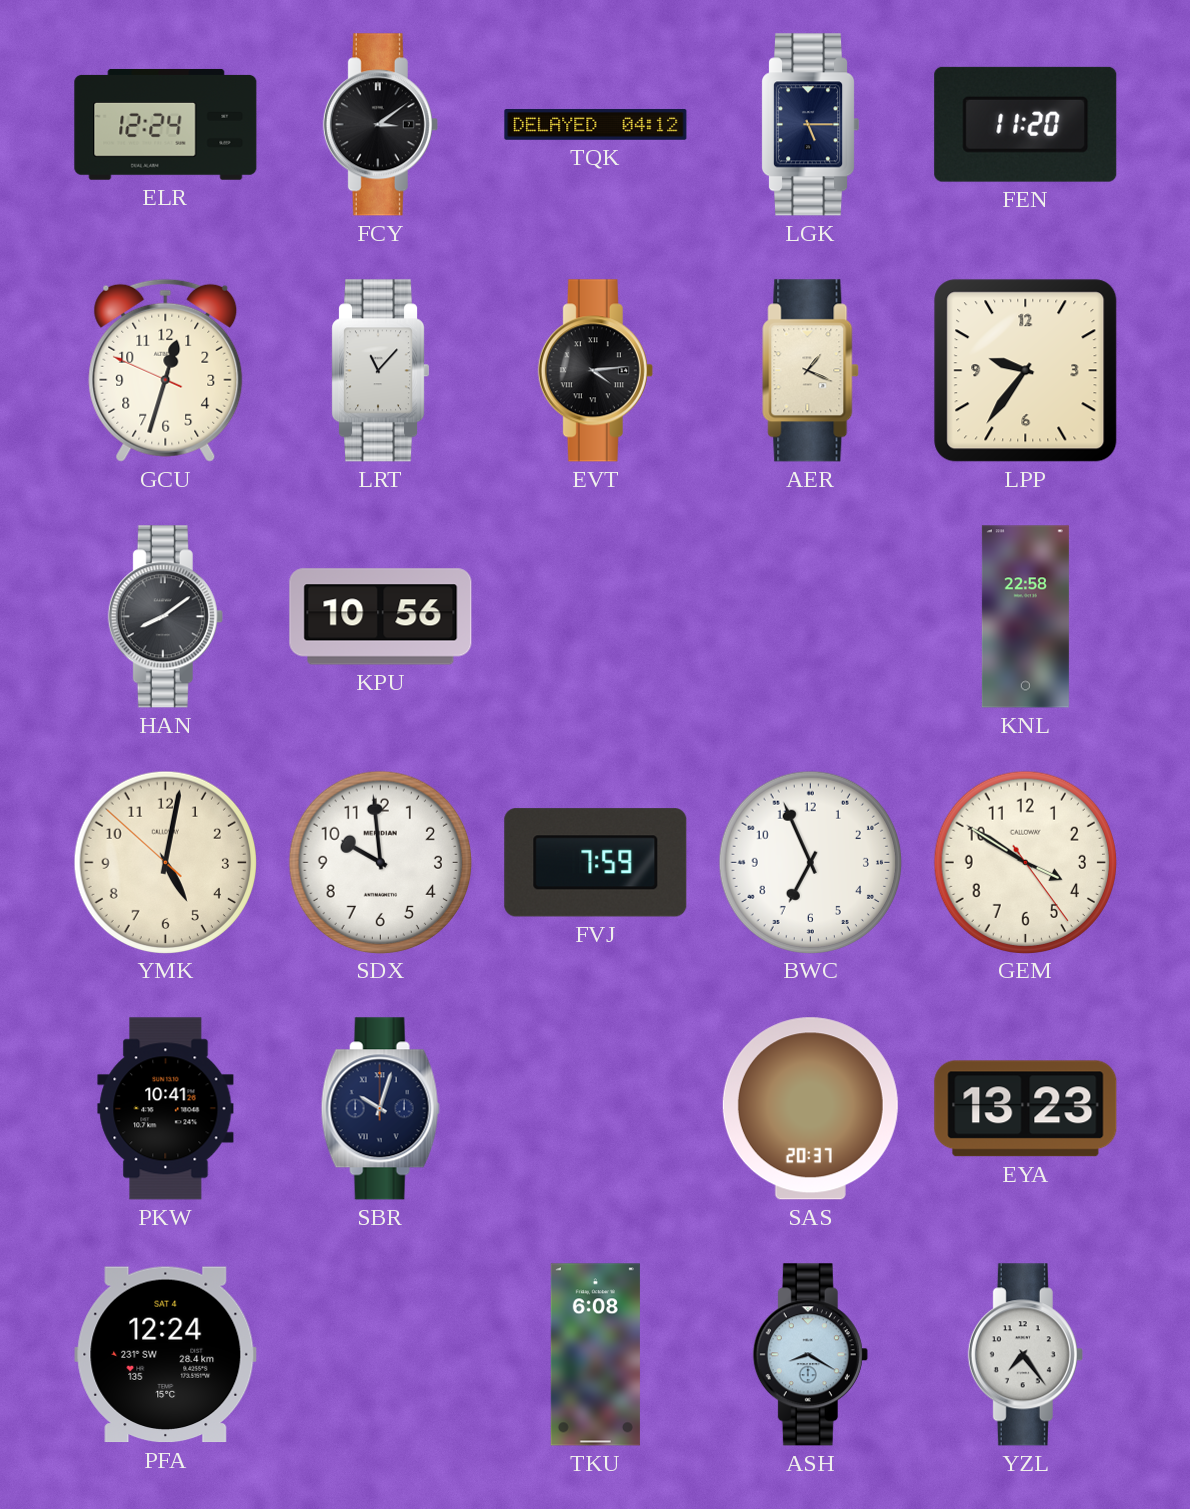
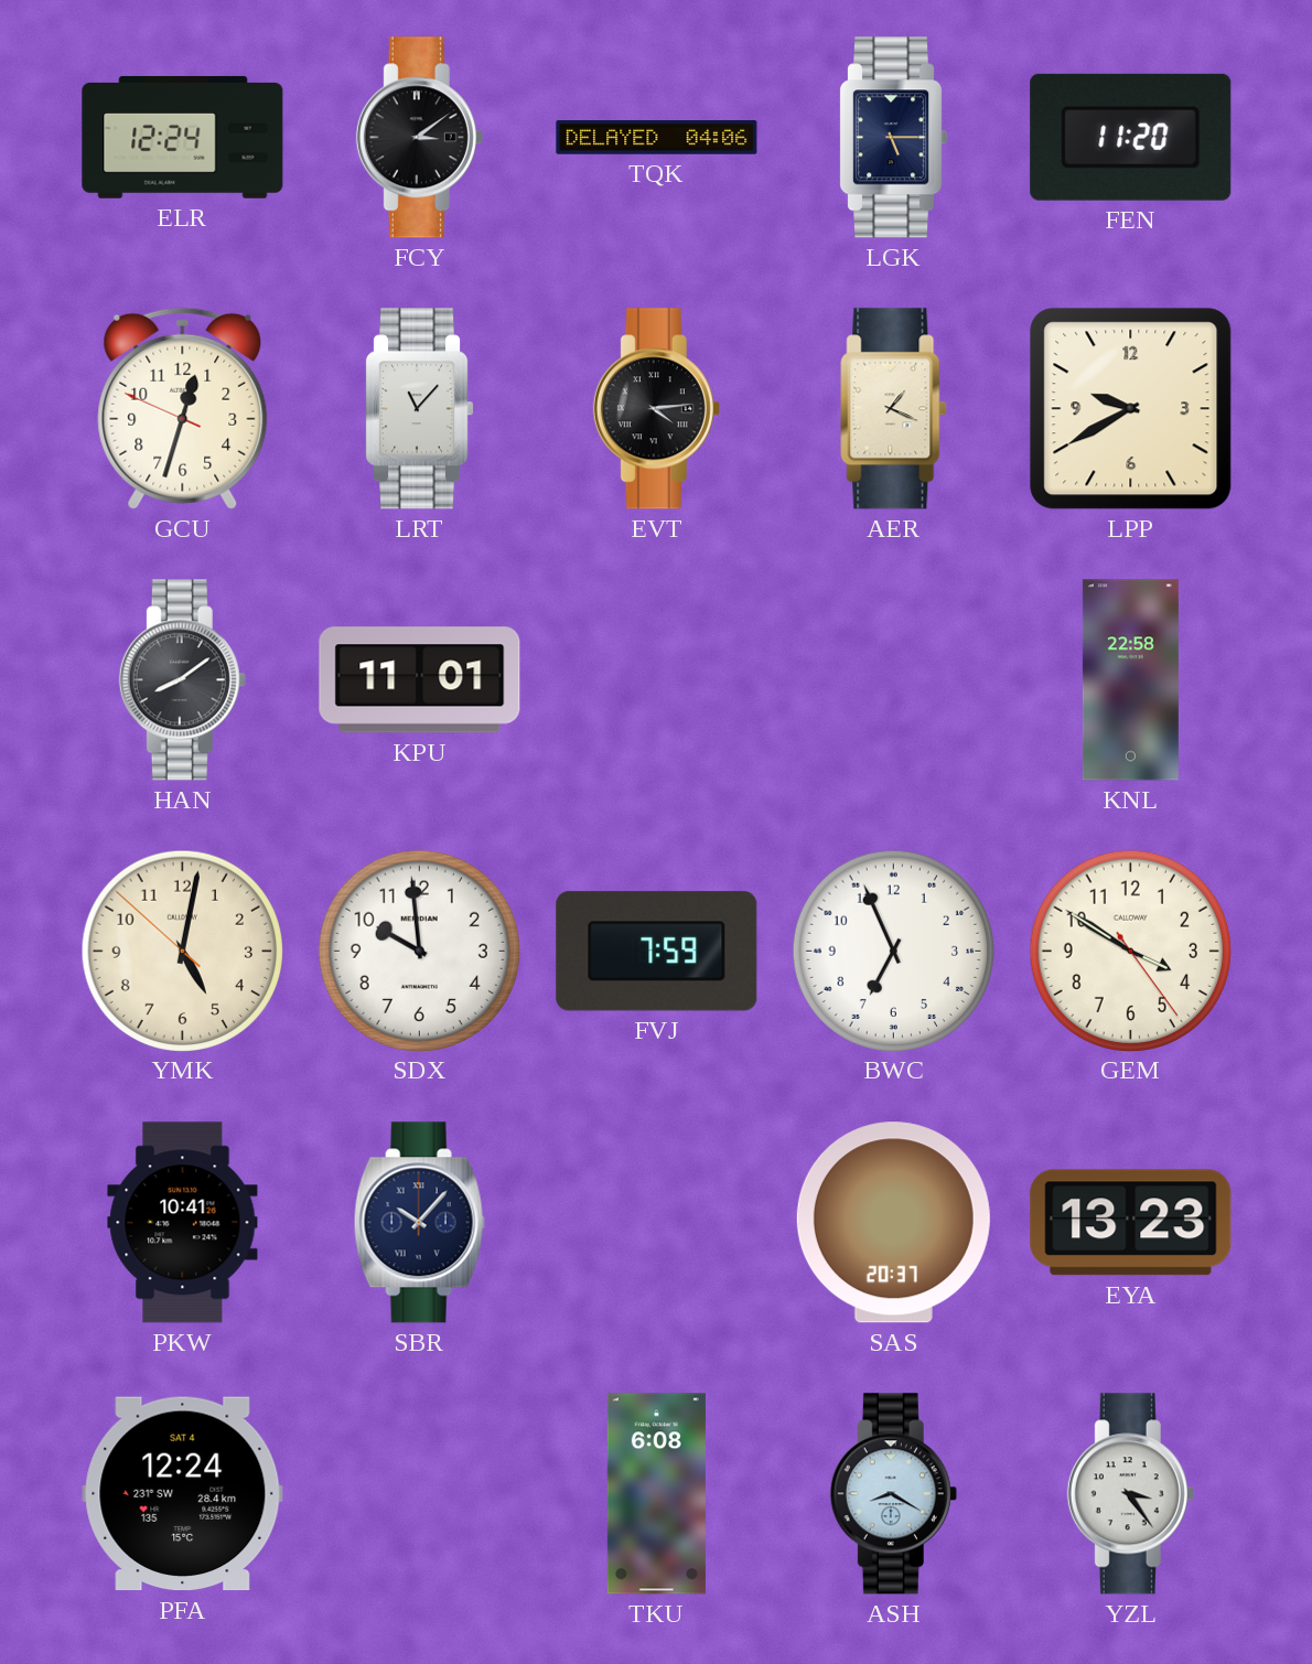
TQK: 04:12 -> 04:06
LPP: 9:36 -> 9:40
KPU: 10:56 -> 11:01
SBR: 10:03 -> 10:07
YZL: 7:24 -> 3:24
